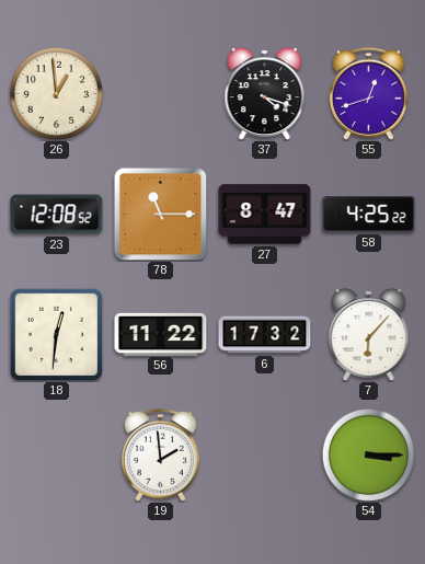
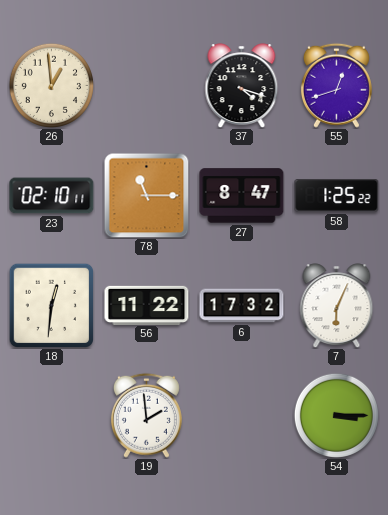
23: 12:08 -> 02:10
58: 4:25 -> 1:25
7: 6:07 -> 6:04
